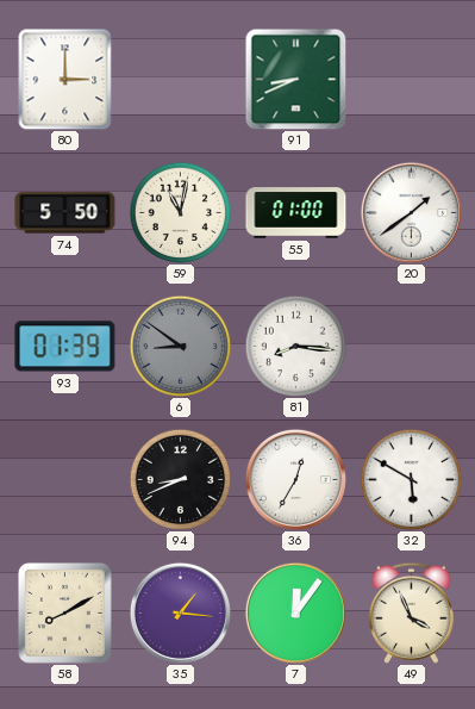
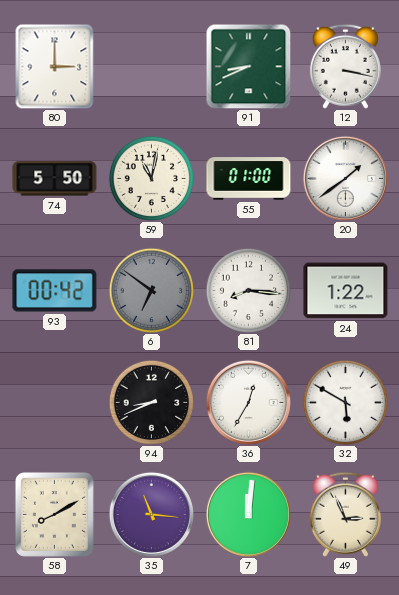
12: none -> 3:17
93: 01:39 -> 00:42
6: 8:51 -> 6:51
24: none -> 1:22
35: 1:16 -> 11:16
7: 12:06 -> 12:01
49: 3:56 -> 2:56
